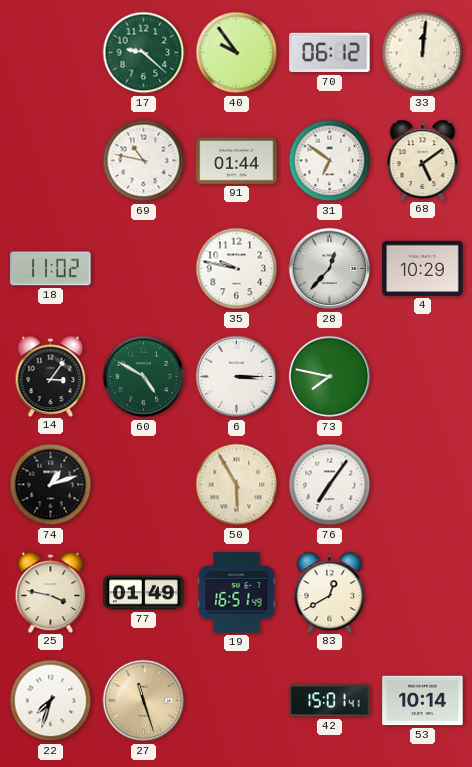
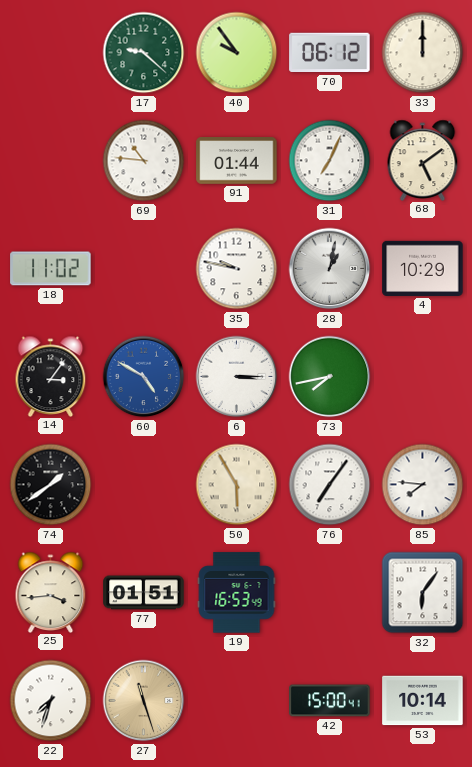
33: 12:01 -> 12:00
69: 10:47 -> 10:46
31: 6:51 -> 7:04
28: 12:37 -> 1:02
60 dial: green -> blue
73: 7:47 -> 7:43
74: 1:12 -> 1:39
85: none -> 7:46
25: 3:47 -> 3:44
77: 01:49 -> 01:51
19: 16:51 -> 16:53
83: 12:40 -> none
32: none -> 6:06
42: 15:01 -> 15:00
